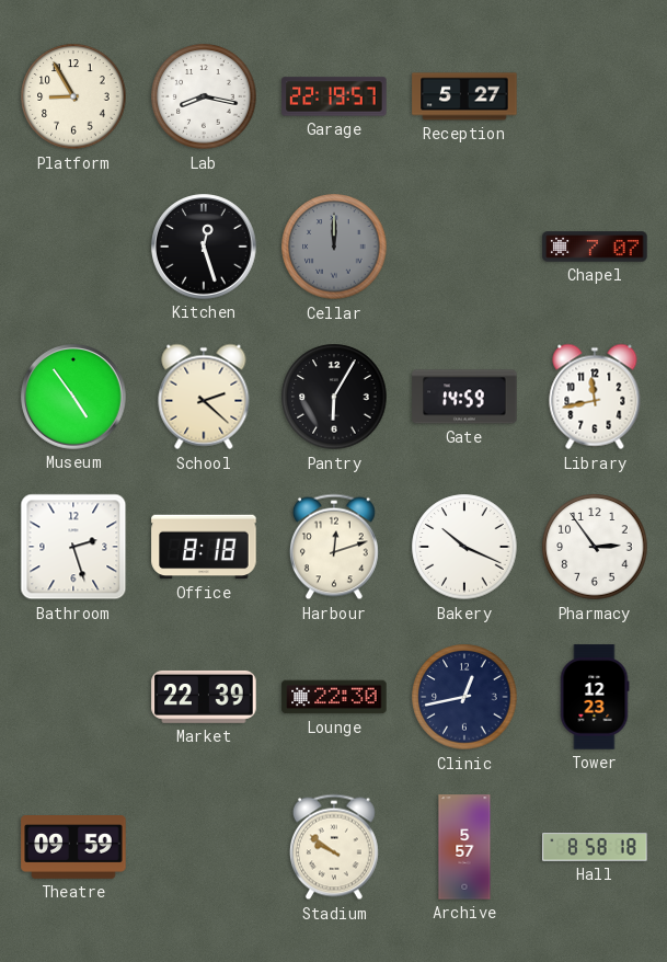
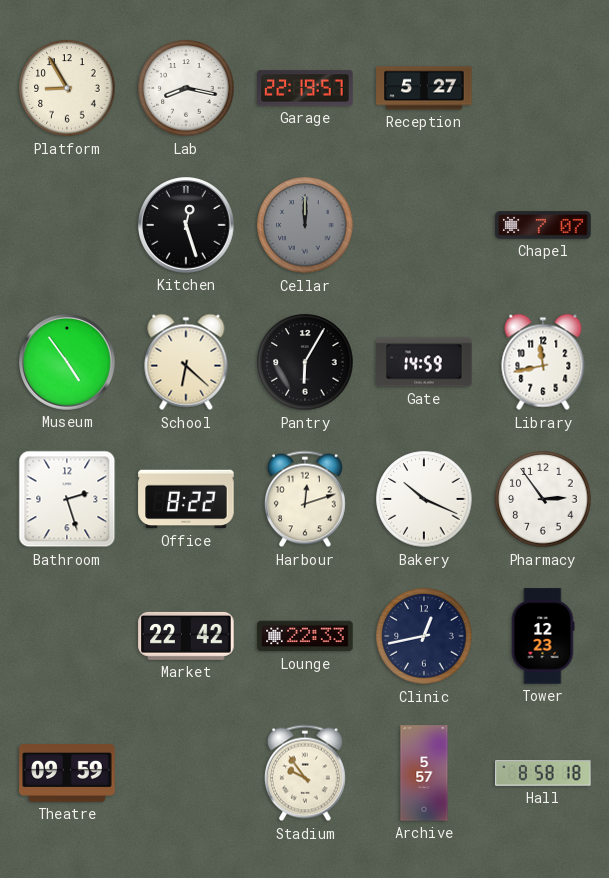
School: 2:22 -> 6:22
Office: 8:18 -> 8:22
Market: 22:39 -> 22:42
Lounge: 22:30 -> 22:33
Stadium: 9:51 -> 9:54
